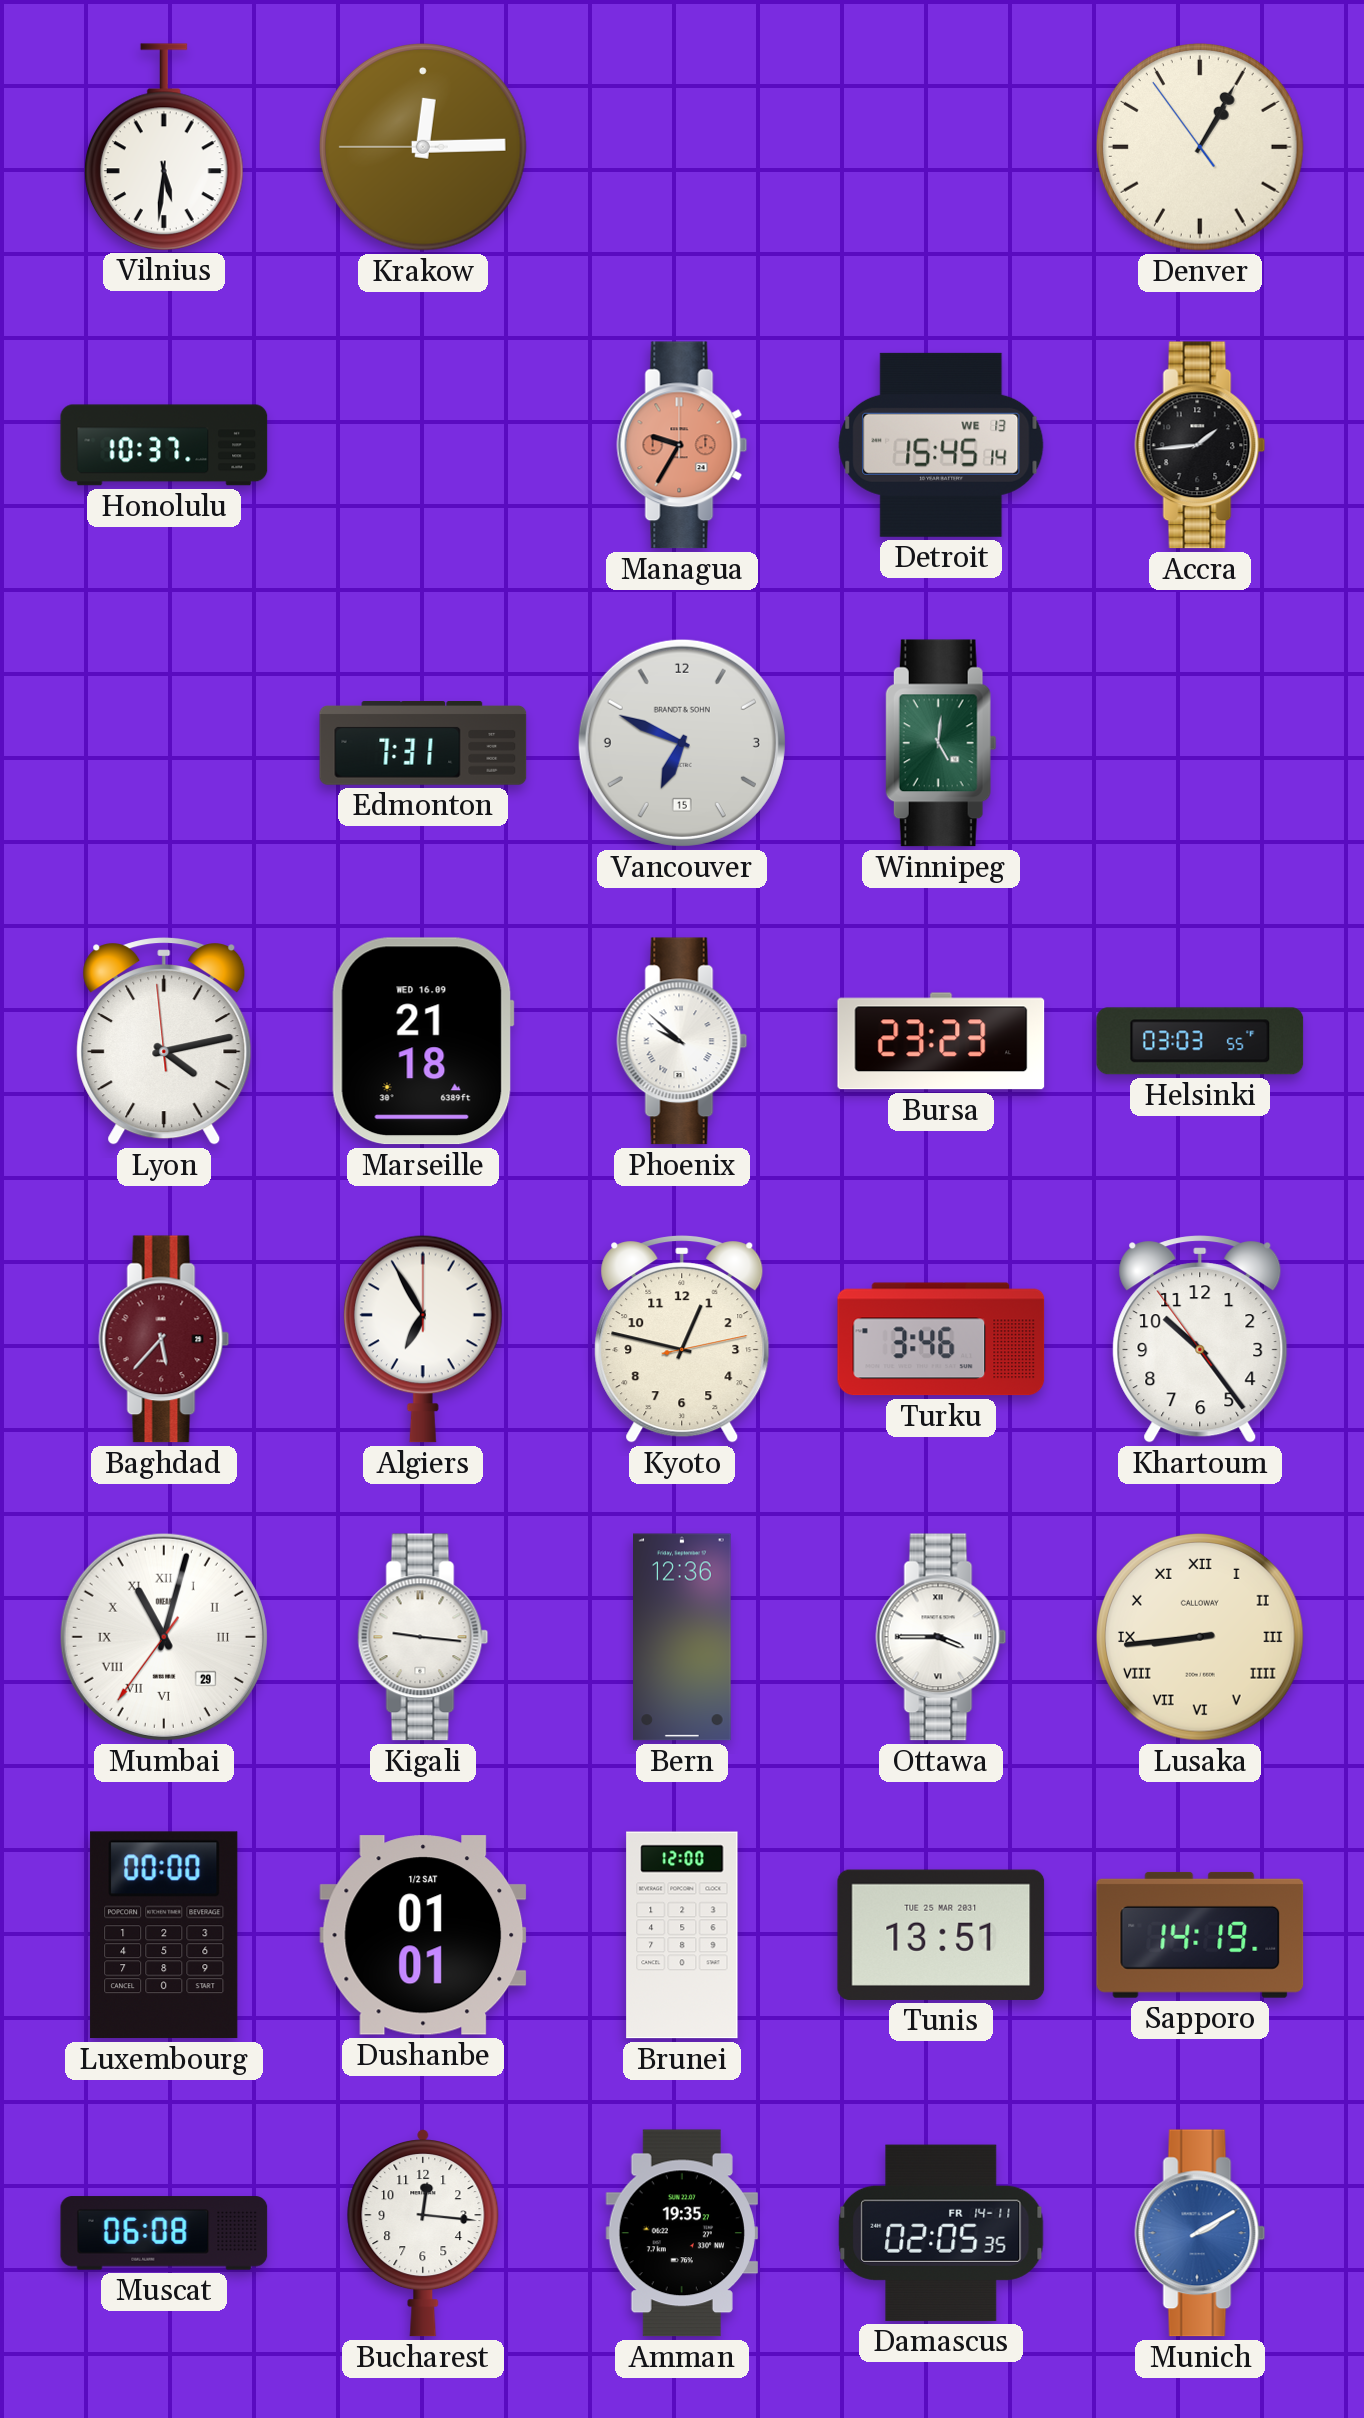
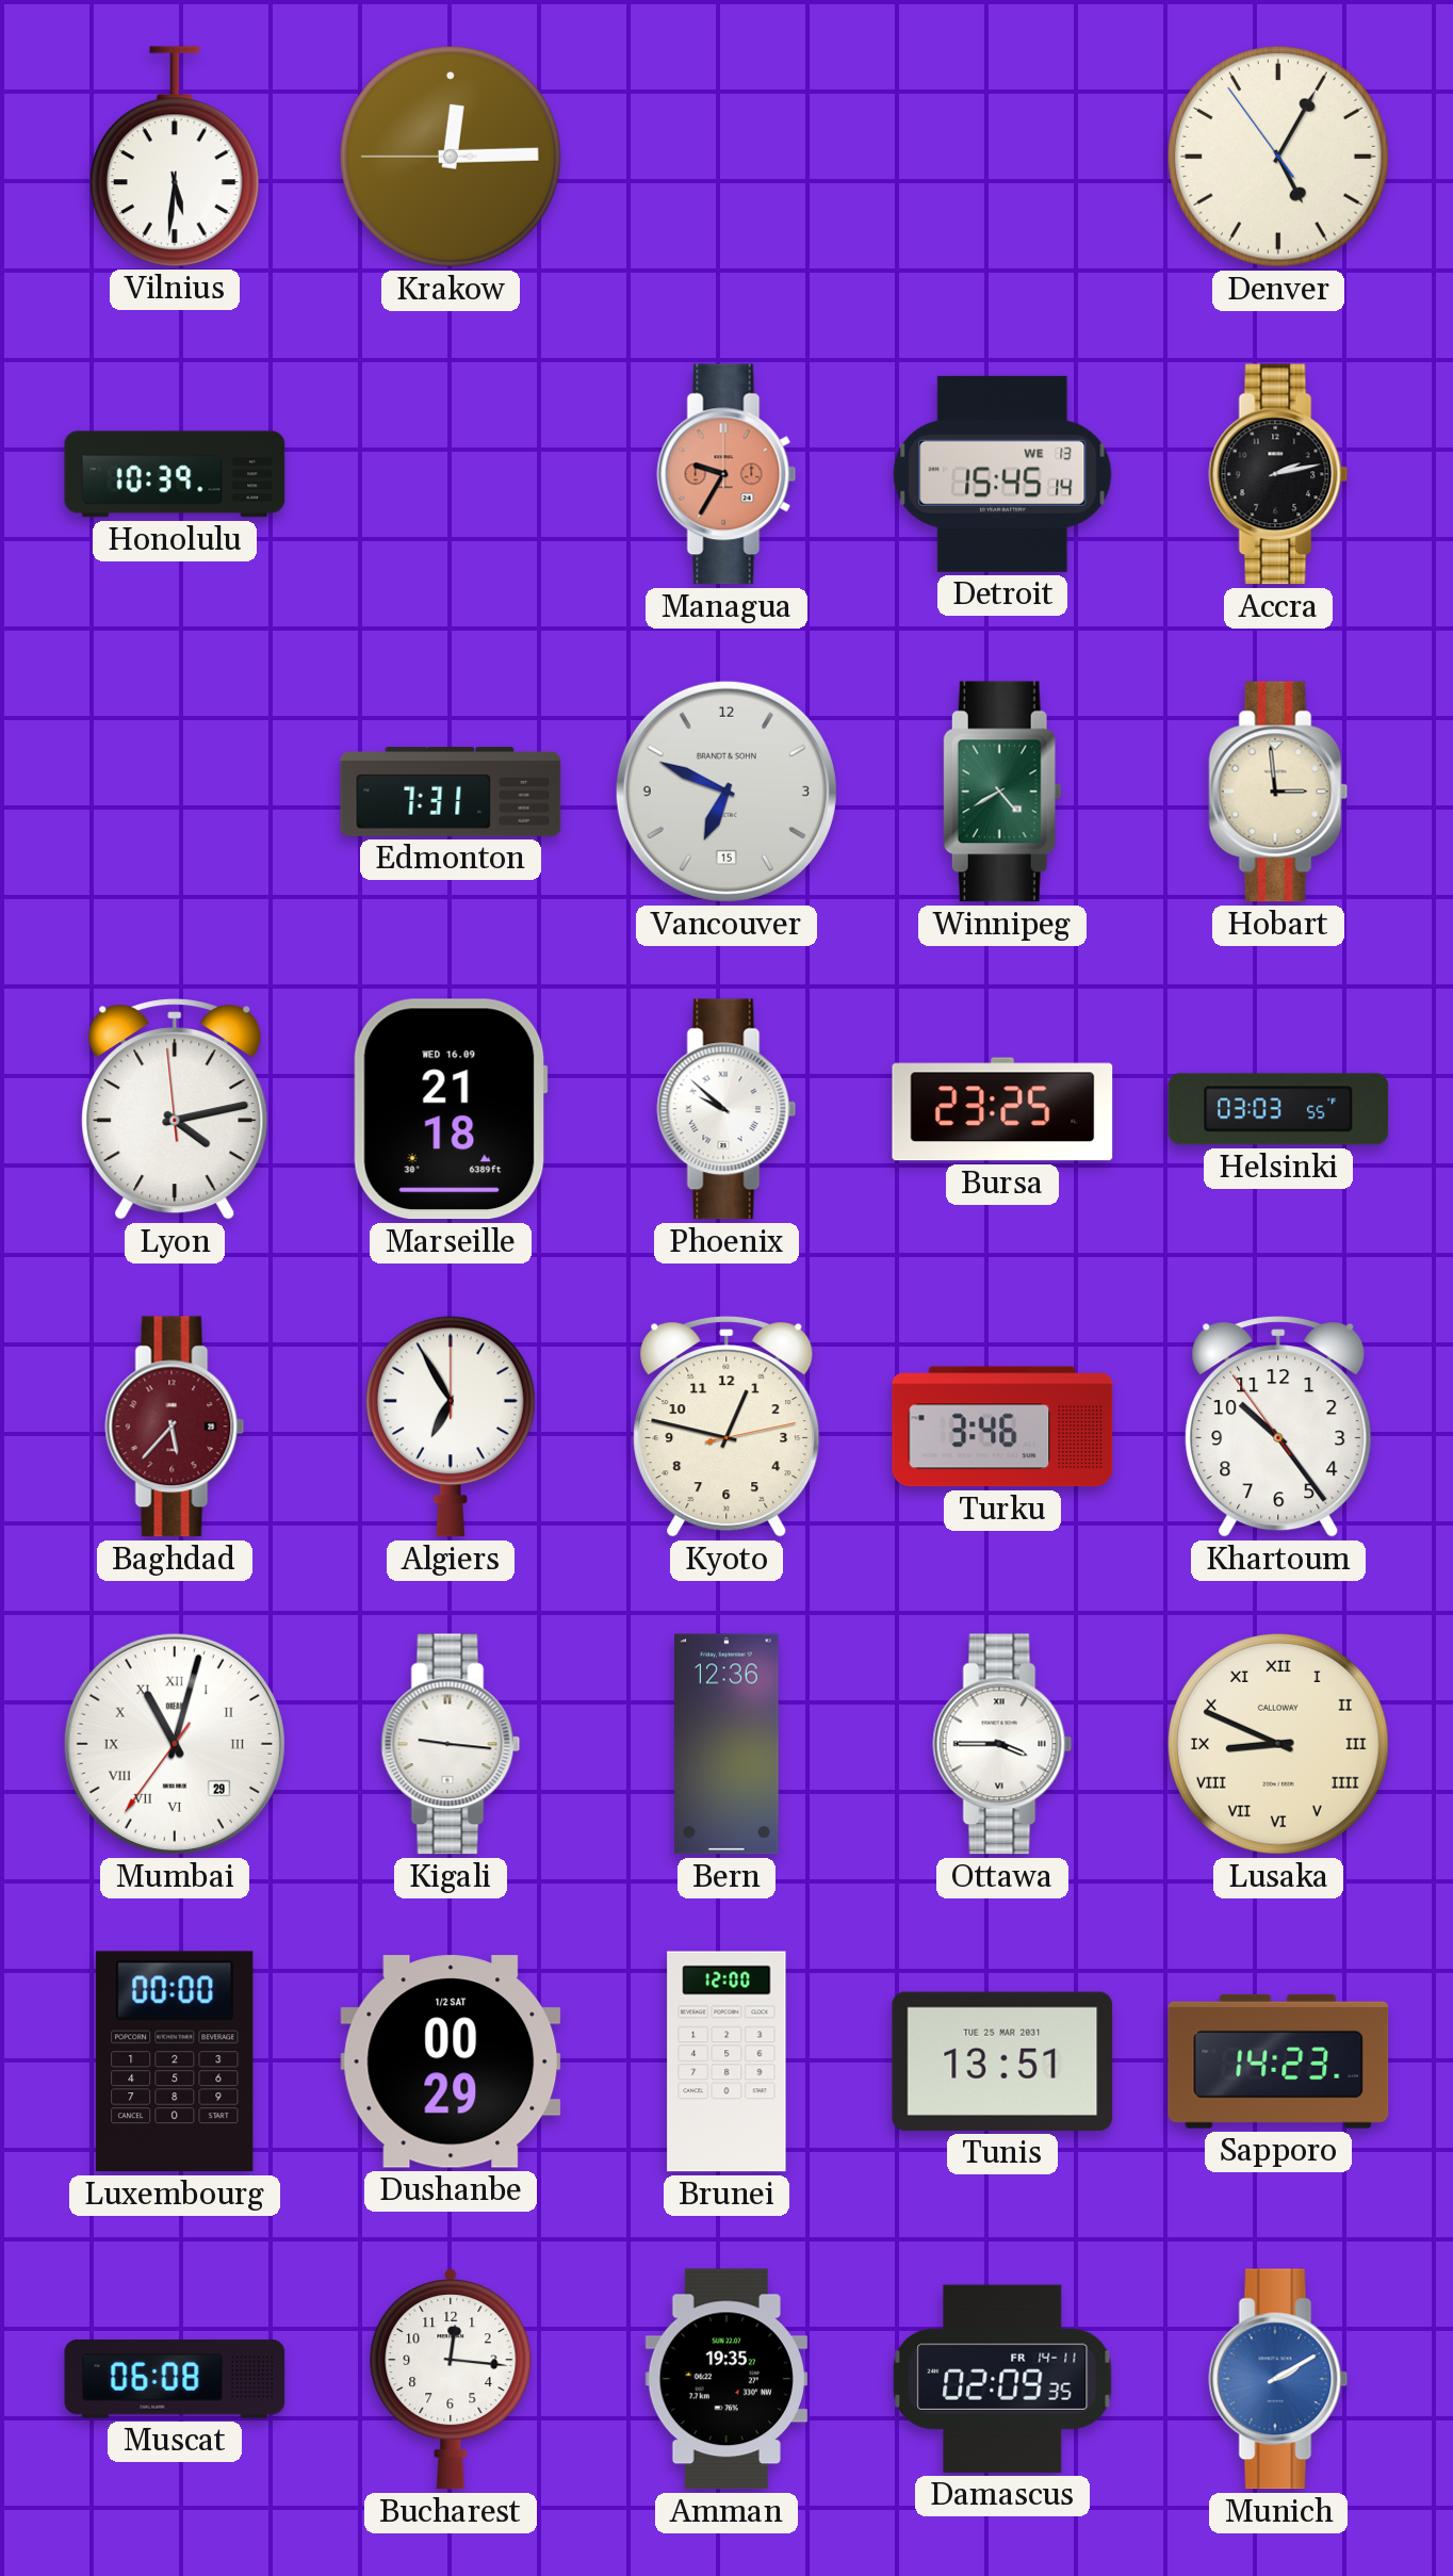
Denver: 1:04 -> 5:04
Honolulu: 10:37 -> 10:39
Accra: 1:44 -> 2:13
Winnipeg: 5:01 -> 4:40
Hobart: none -> 2:59
Bursa: 23:23 -> 23:25
Lusaka: 8:44 -> 8:49
Dushanbe: 01:01 -> 00:29
Sapporo: 14:19 -> 14:23
Damascus: 02:05 -> 02:09
